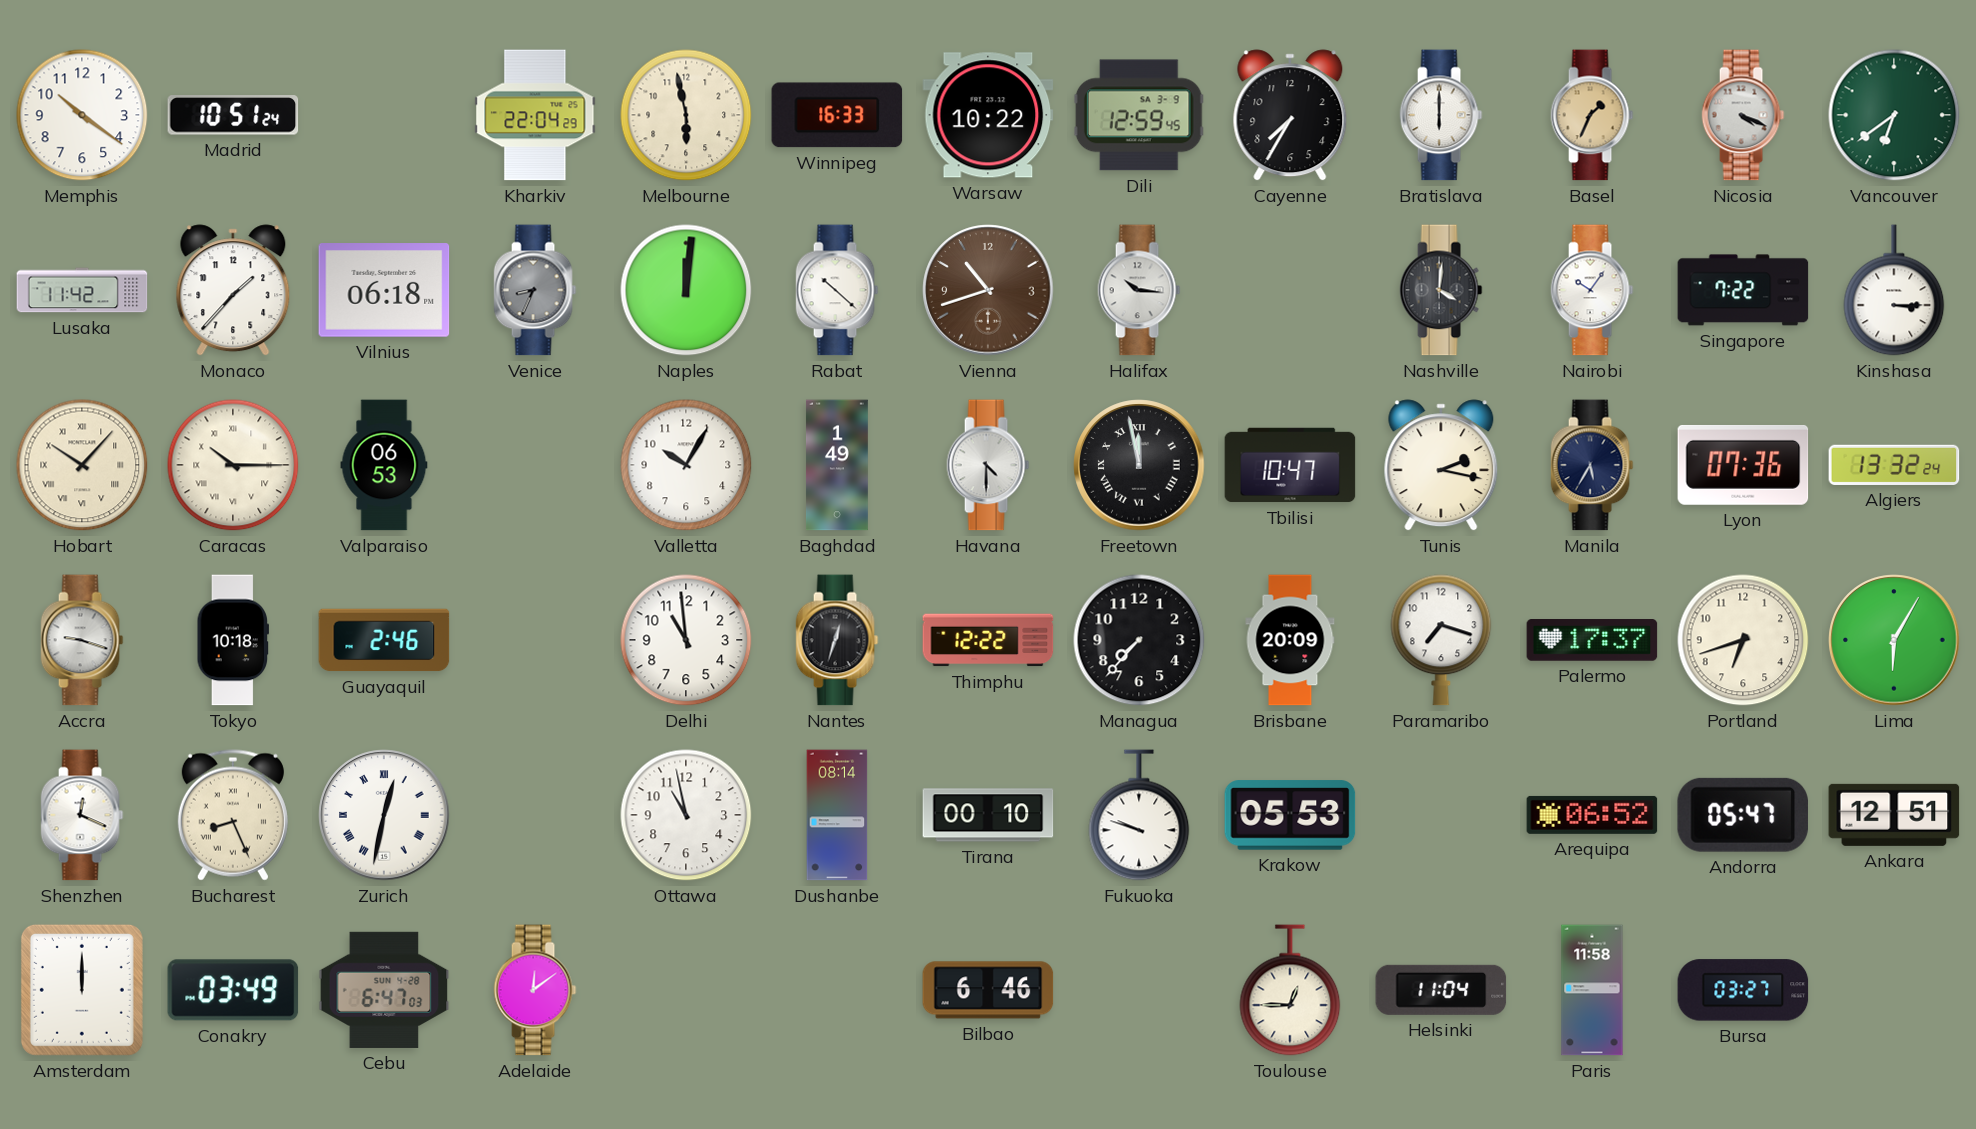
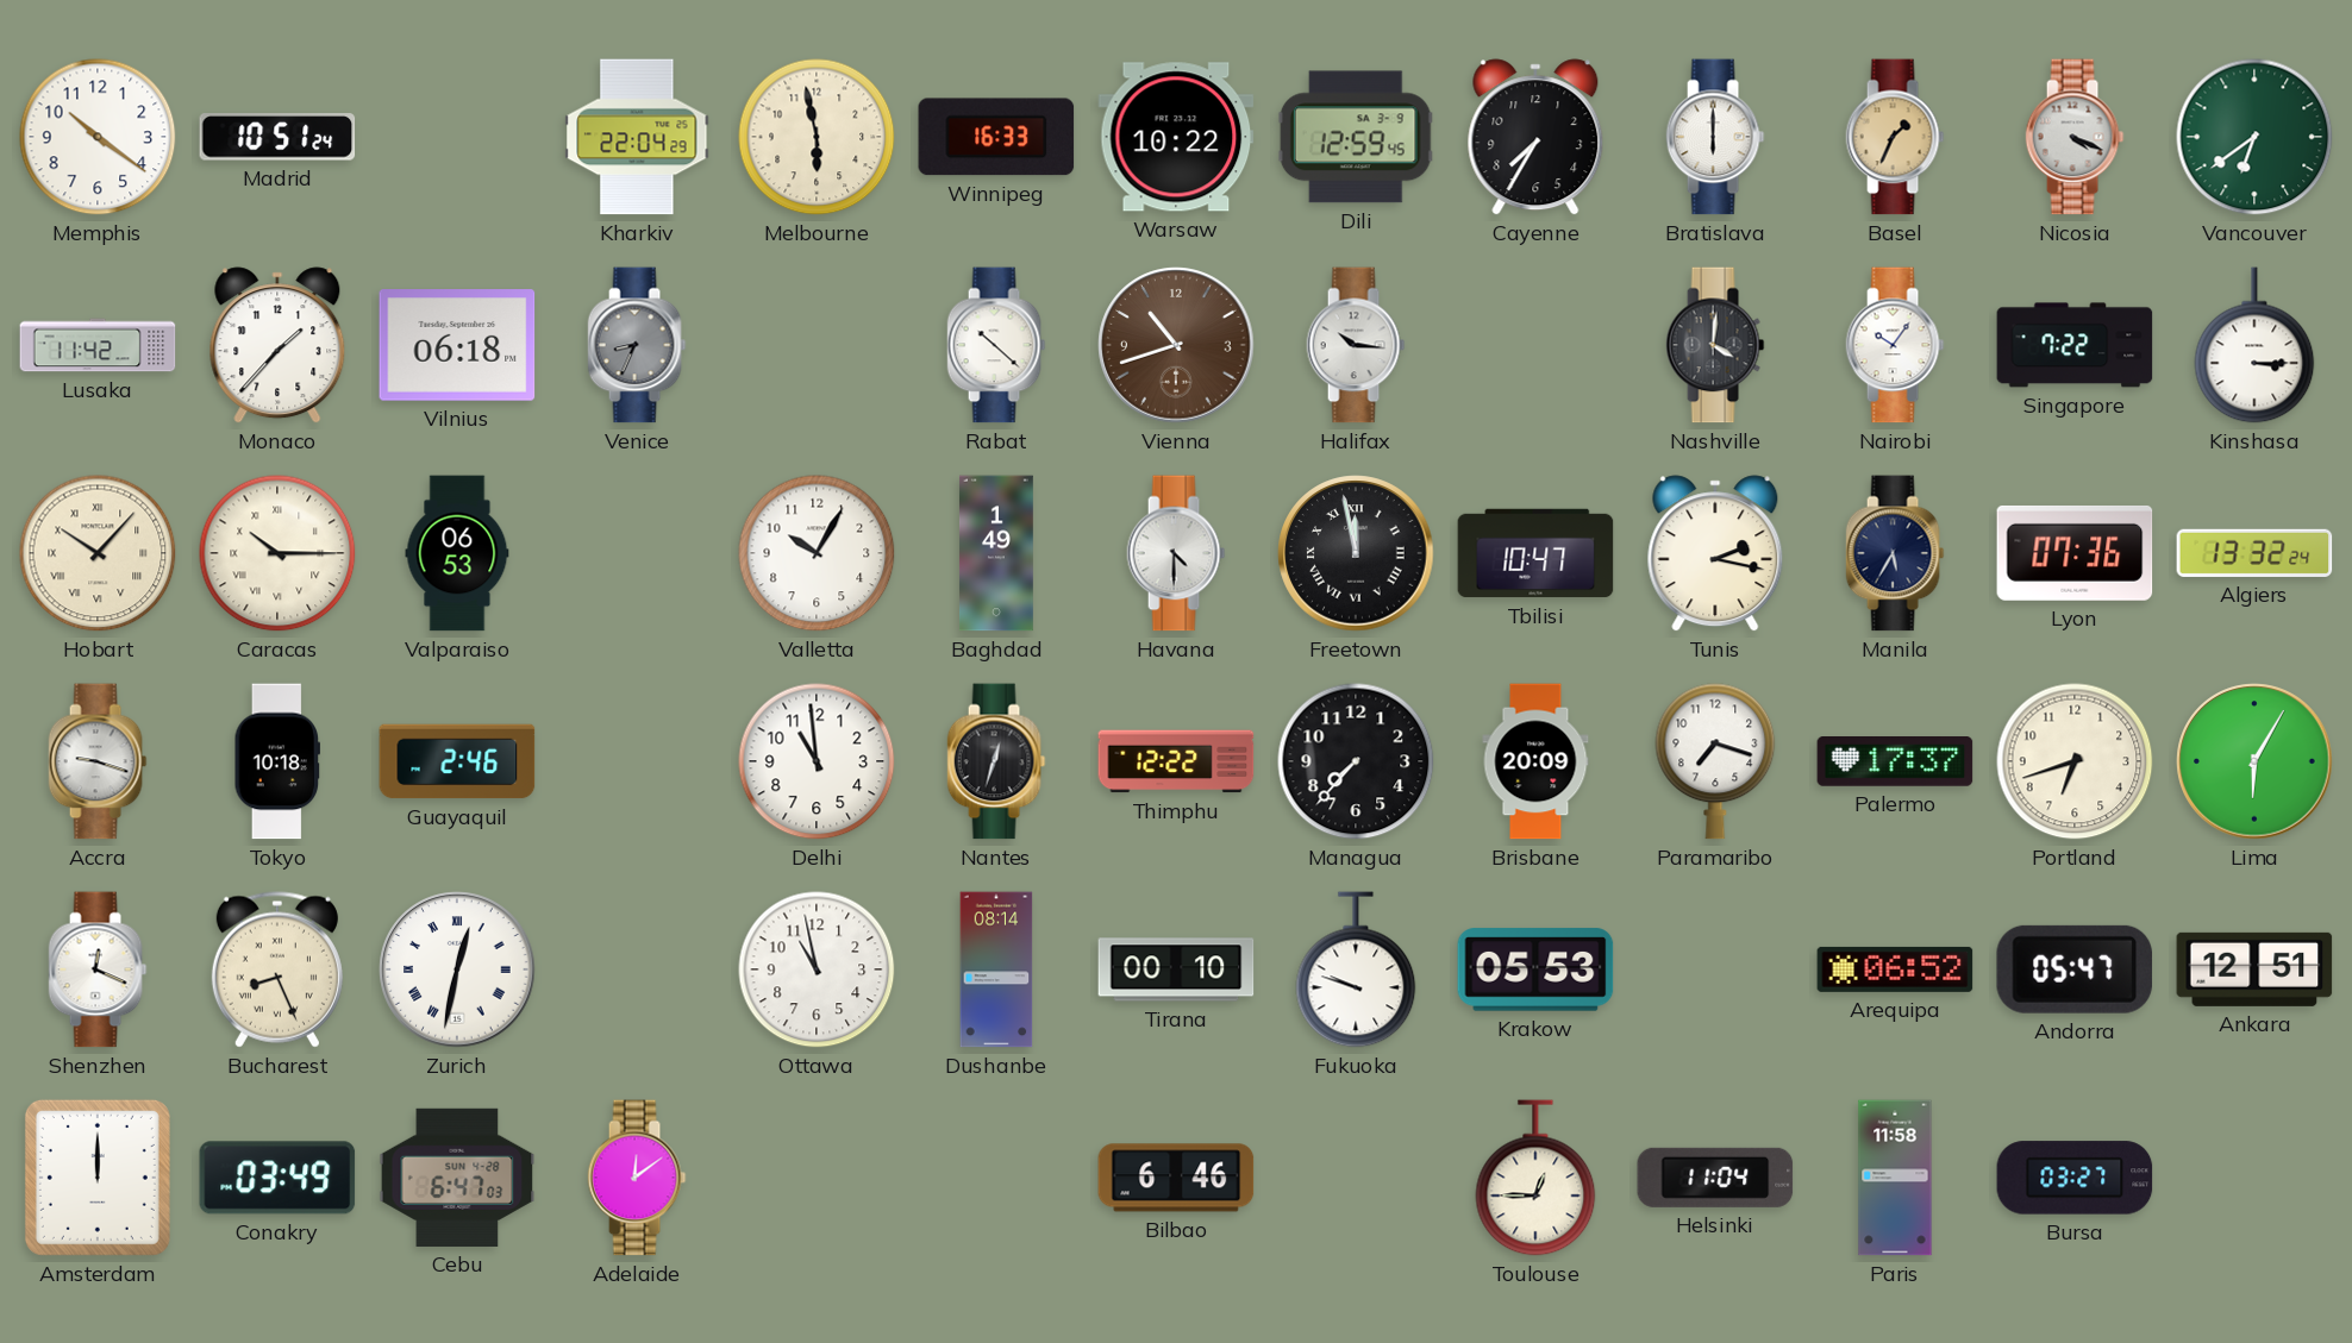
Naples: 12:01 -> none
